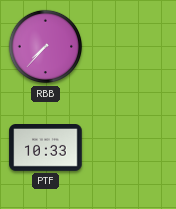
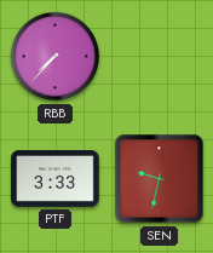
PTF: 10:33 -> 3:33
SEN: none -> 9:32
